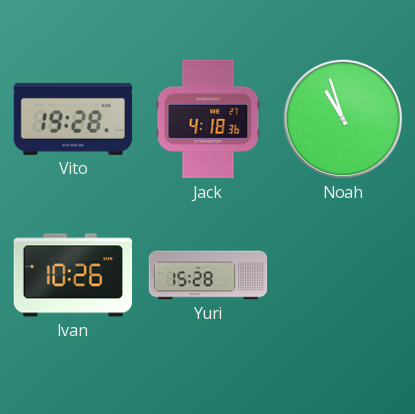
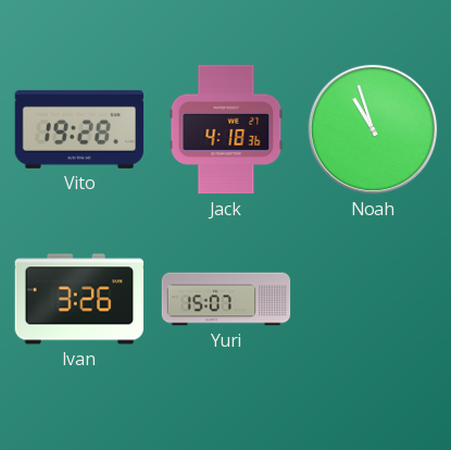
Ivan: 10:26 -> 3:26
Yuri: 15:28 -> 15:07
